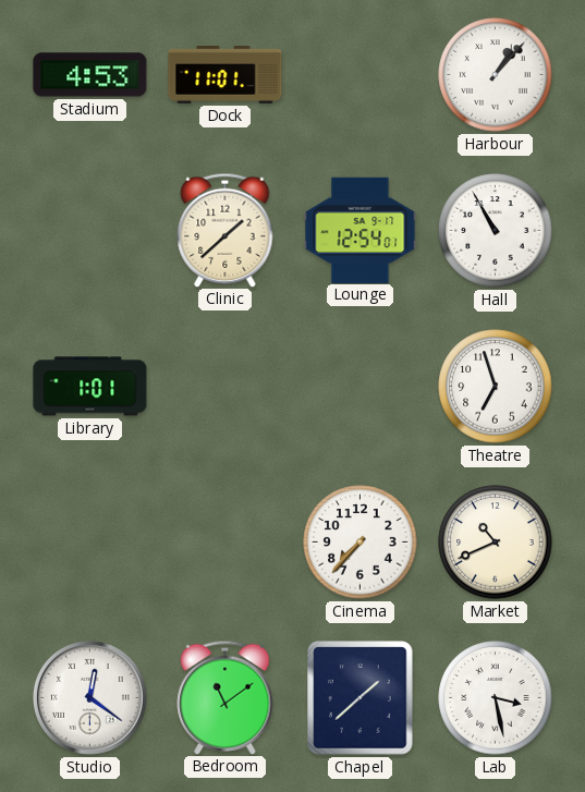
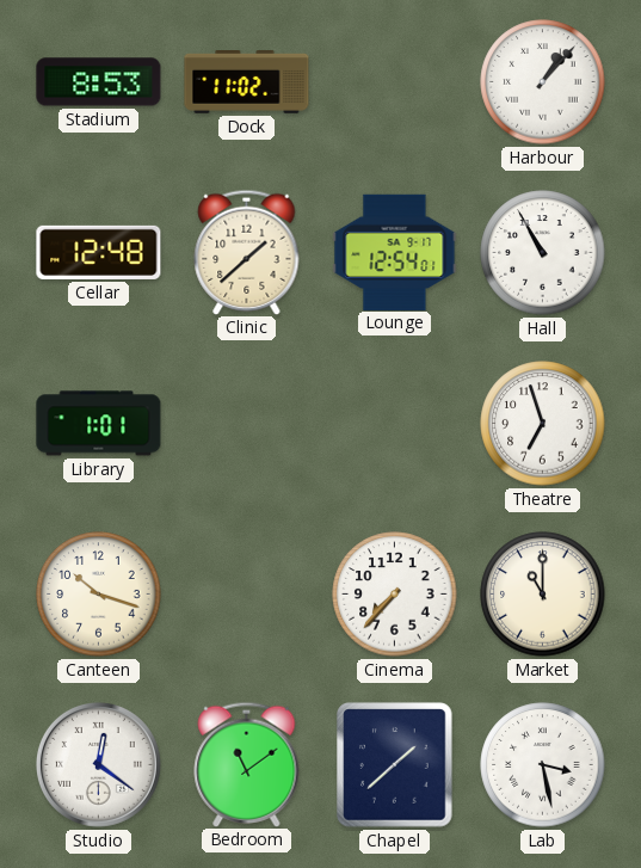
Stadium: 4:53 -> 8:53
Dock: 11:01 -> 11:02
Cellar: none -> 12:48
Canteen: none -> 10:18
Market: 10:41 -> 11:00
